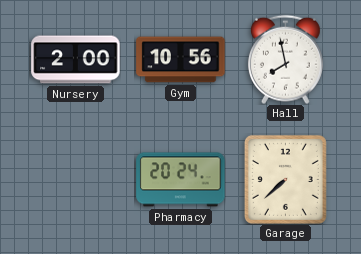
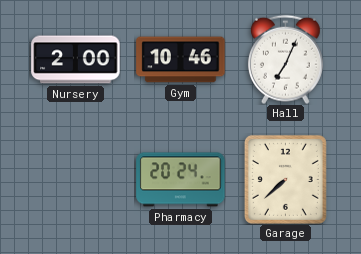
Gym: 10:56 -> 10:46
Hall: 7:58 -> 7:04
